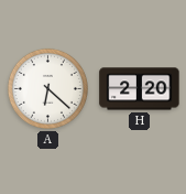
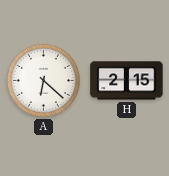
H: 2:20 -> 2:15
